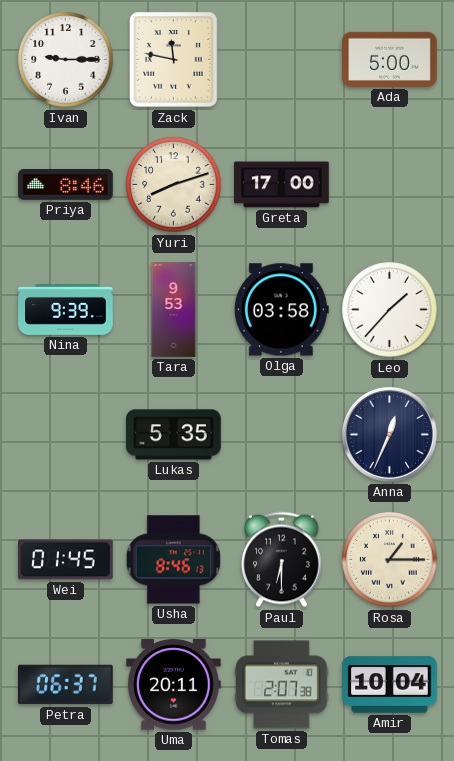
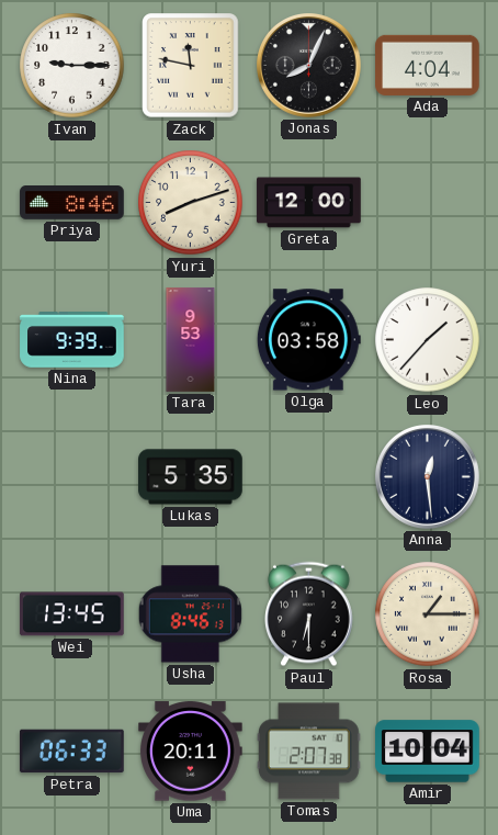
Jonas: none -> 8:04
Ada: 5:00 -> 4:04
Greta: 17:00 -> 12:00
Anna: 12:34 -> 12:29
Wei: 01:45 -> 13:45
Petra: 06:37 -> 06:33
